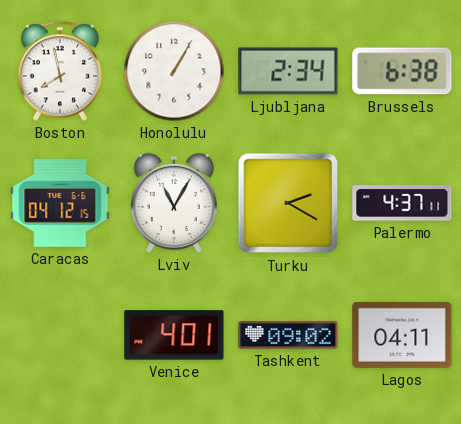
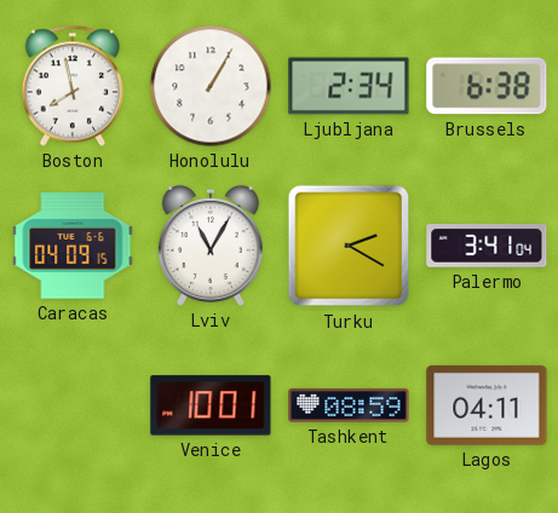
Caracas: 04:12 -> 04:09
Palermo: 4:37 -> 3:41
Venice: 4:01 -> 10:01
Tashkent: 09:02 -> 08:59
